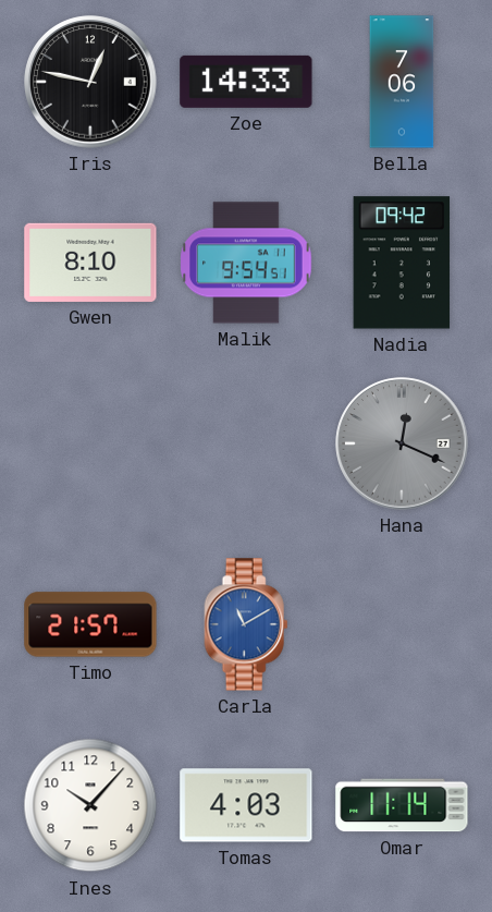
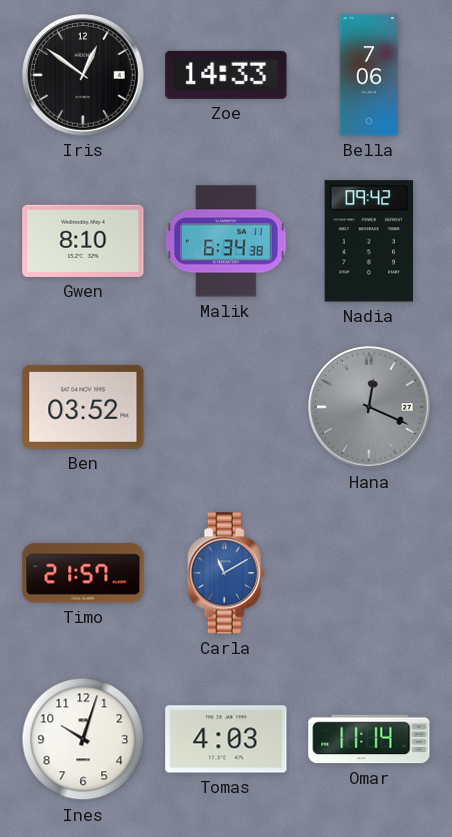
Iris: 12:47 -> 12:51
Malik: 9:54 -> 6:34
Ben: none -> 03:52
Ines: 10:07 -> 10:03
